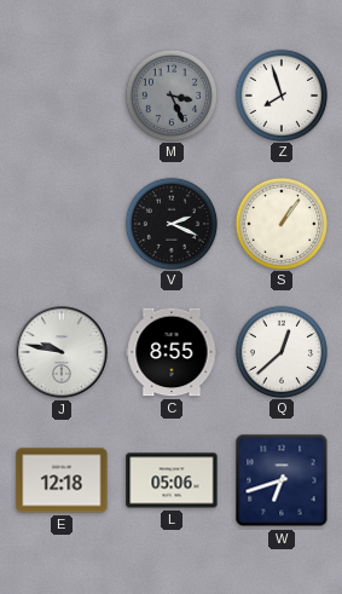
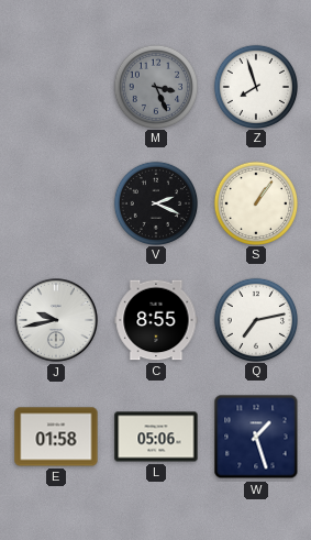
J: 9:47 -> 9:43
Q: 12:38 -> 7:13
E: 12:18 -> 01:58
W: 6:42 -> 1:27
